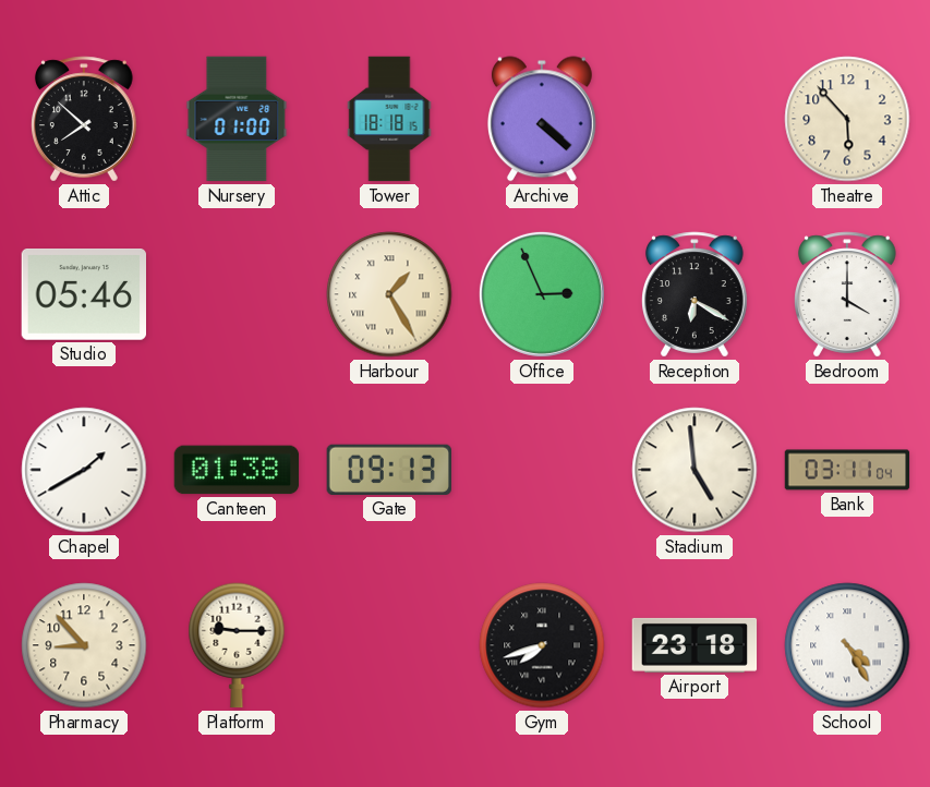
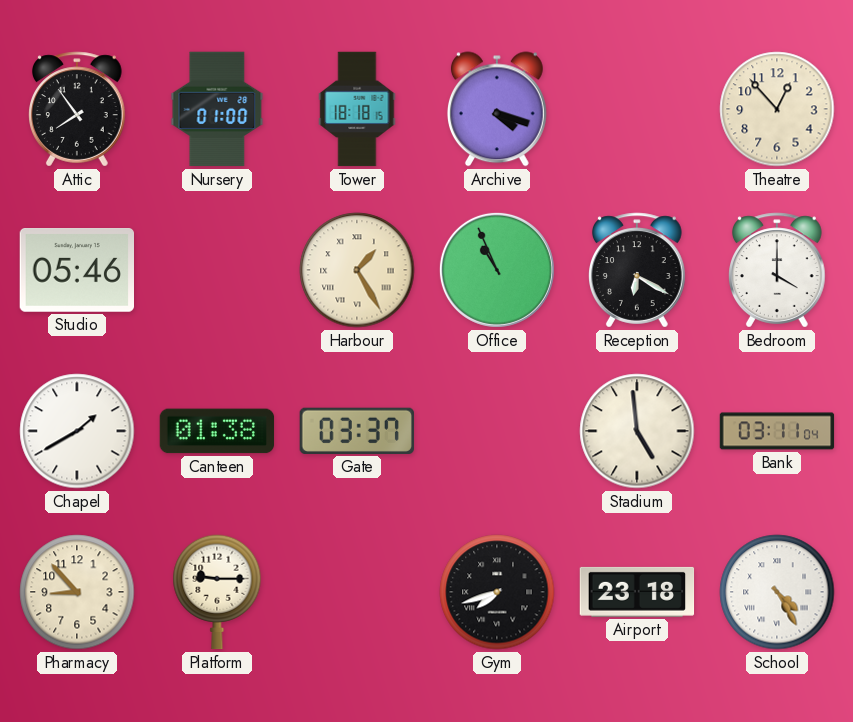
Attic: 7:52 -> 7:54
Archive: 4:22 -> 4:18
Theatre: 5:53 -> 12:53
Office: 2:56 -> 10:56
Gate: 09:13 -> 03:37
